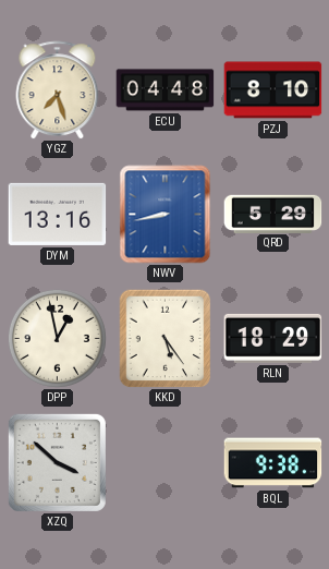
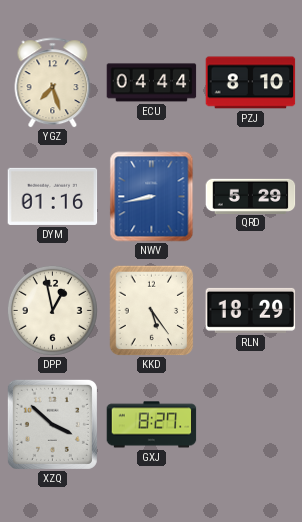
ECU: 04:48 -> 04:44
DYM: 13:16 -> 01:16
GXJ: none -> 8:27
BQL: 9:38 -> none
